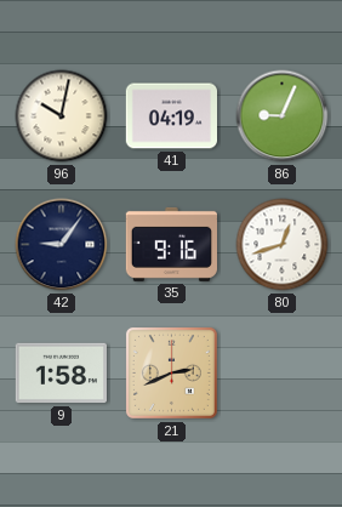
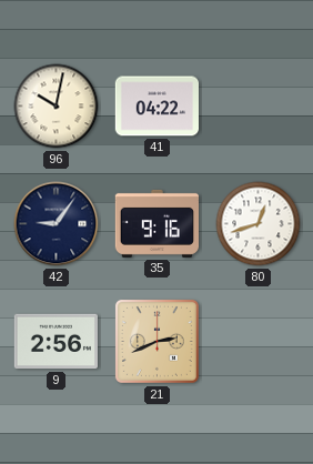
41: 04:19 -> 04:22
86: 9:04 -> none
9: 1:58 -> 2:56
